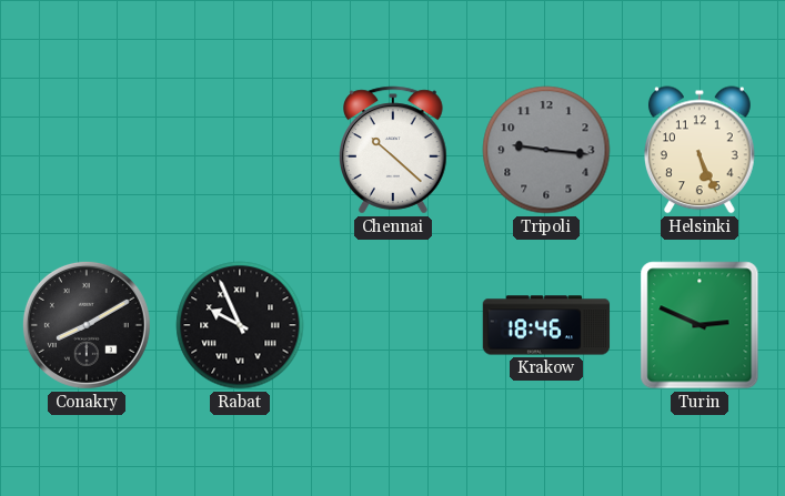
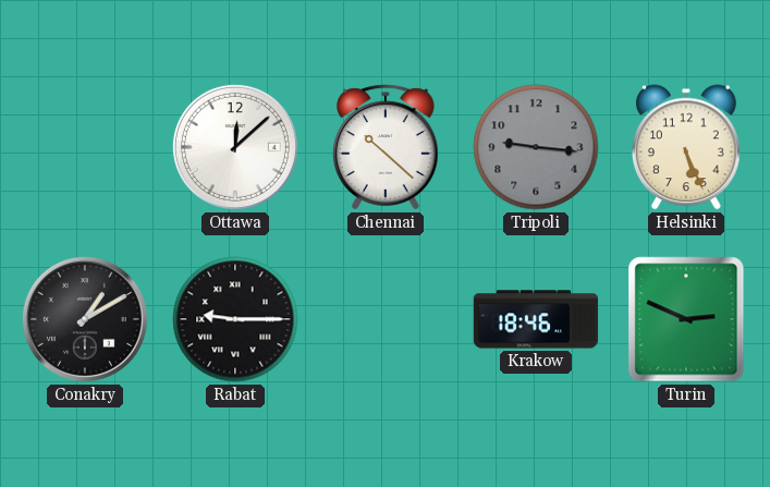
Ottawa: none -> 12:08
Conakry: 8:10 -> 1:10
Rabat: 9:56 -> 9:15
